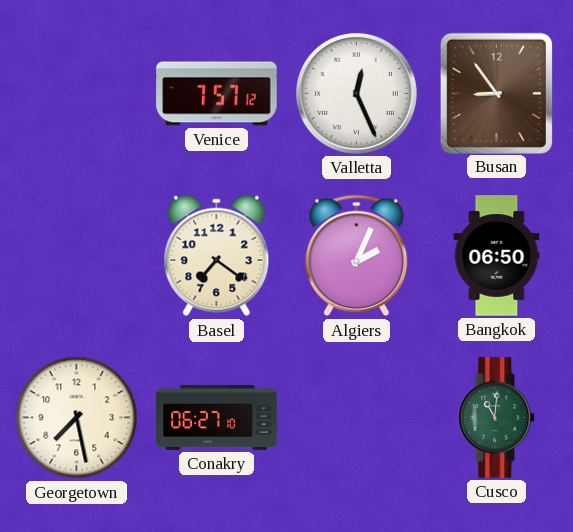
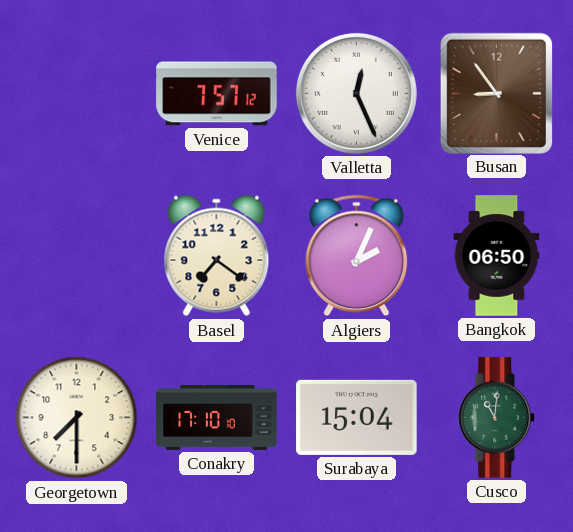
Georgetown: 7:28 -> 7:30
Conakry: 06:27 -> 17:10
Surabaya: none -> 15:04
